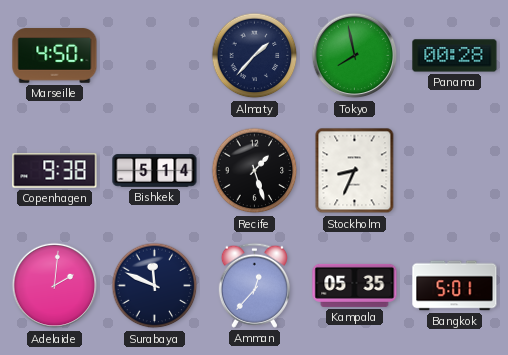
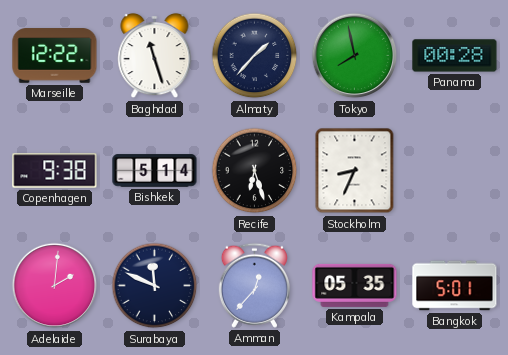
Marseille: 4:50 -> 12:22
Baghdad: none -> 11:27
Recife: 1:27 -> 6:27
